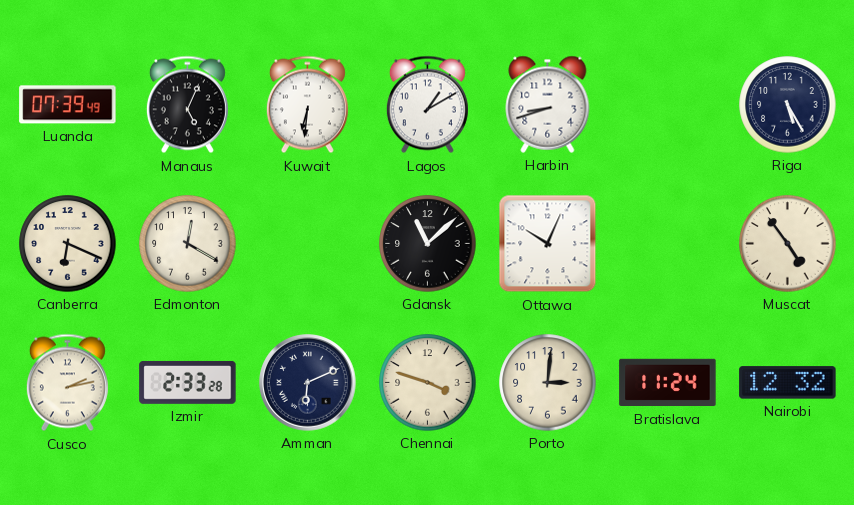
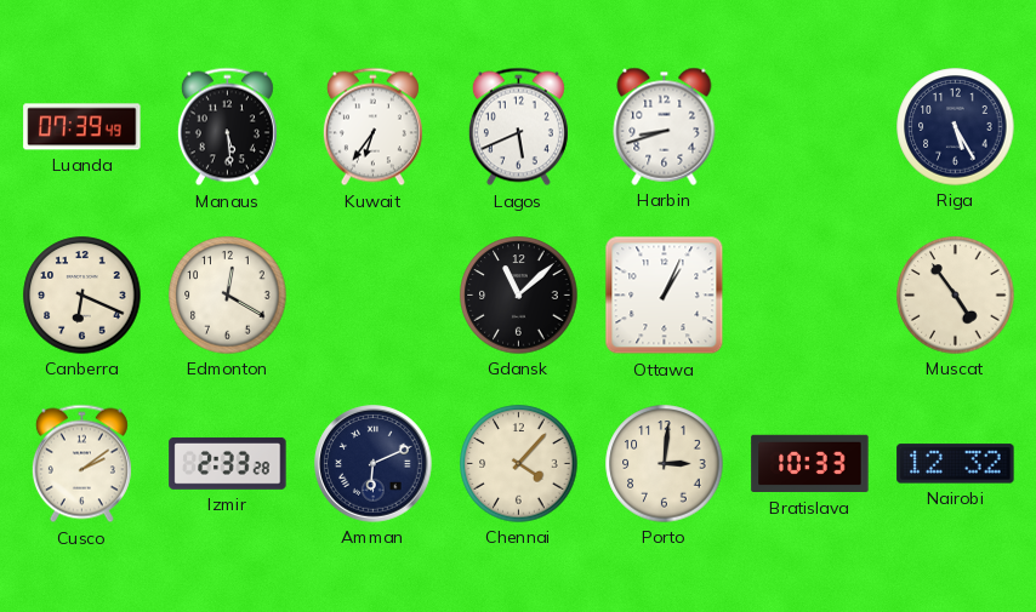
Manaus: 5:04 -> 5:29
Kuwait: 6:31 -> 6:36
Lagos: 1:10 -> 5:41
Ottawa: 10:04 -> 1:04
Cusco: 2:13 -> 2:09
Chennai: 3:48 -> 4:07
Bratislava: 11:24 -> 10:33
